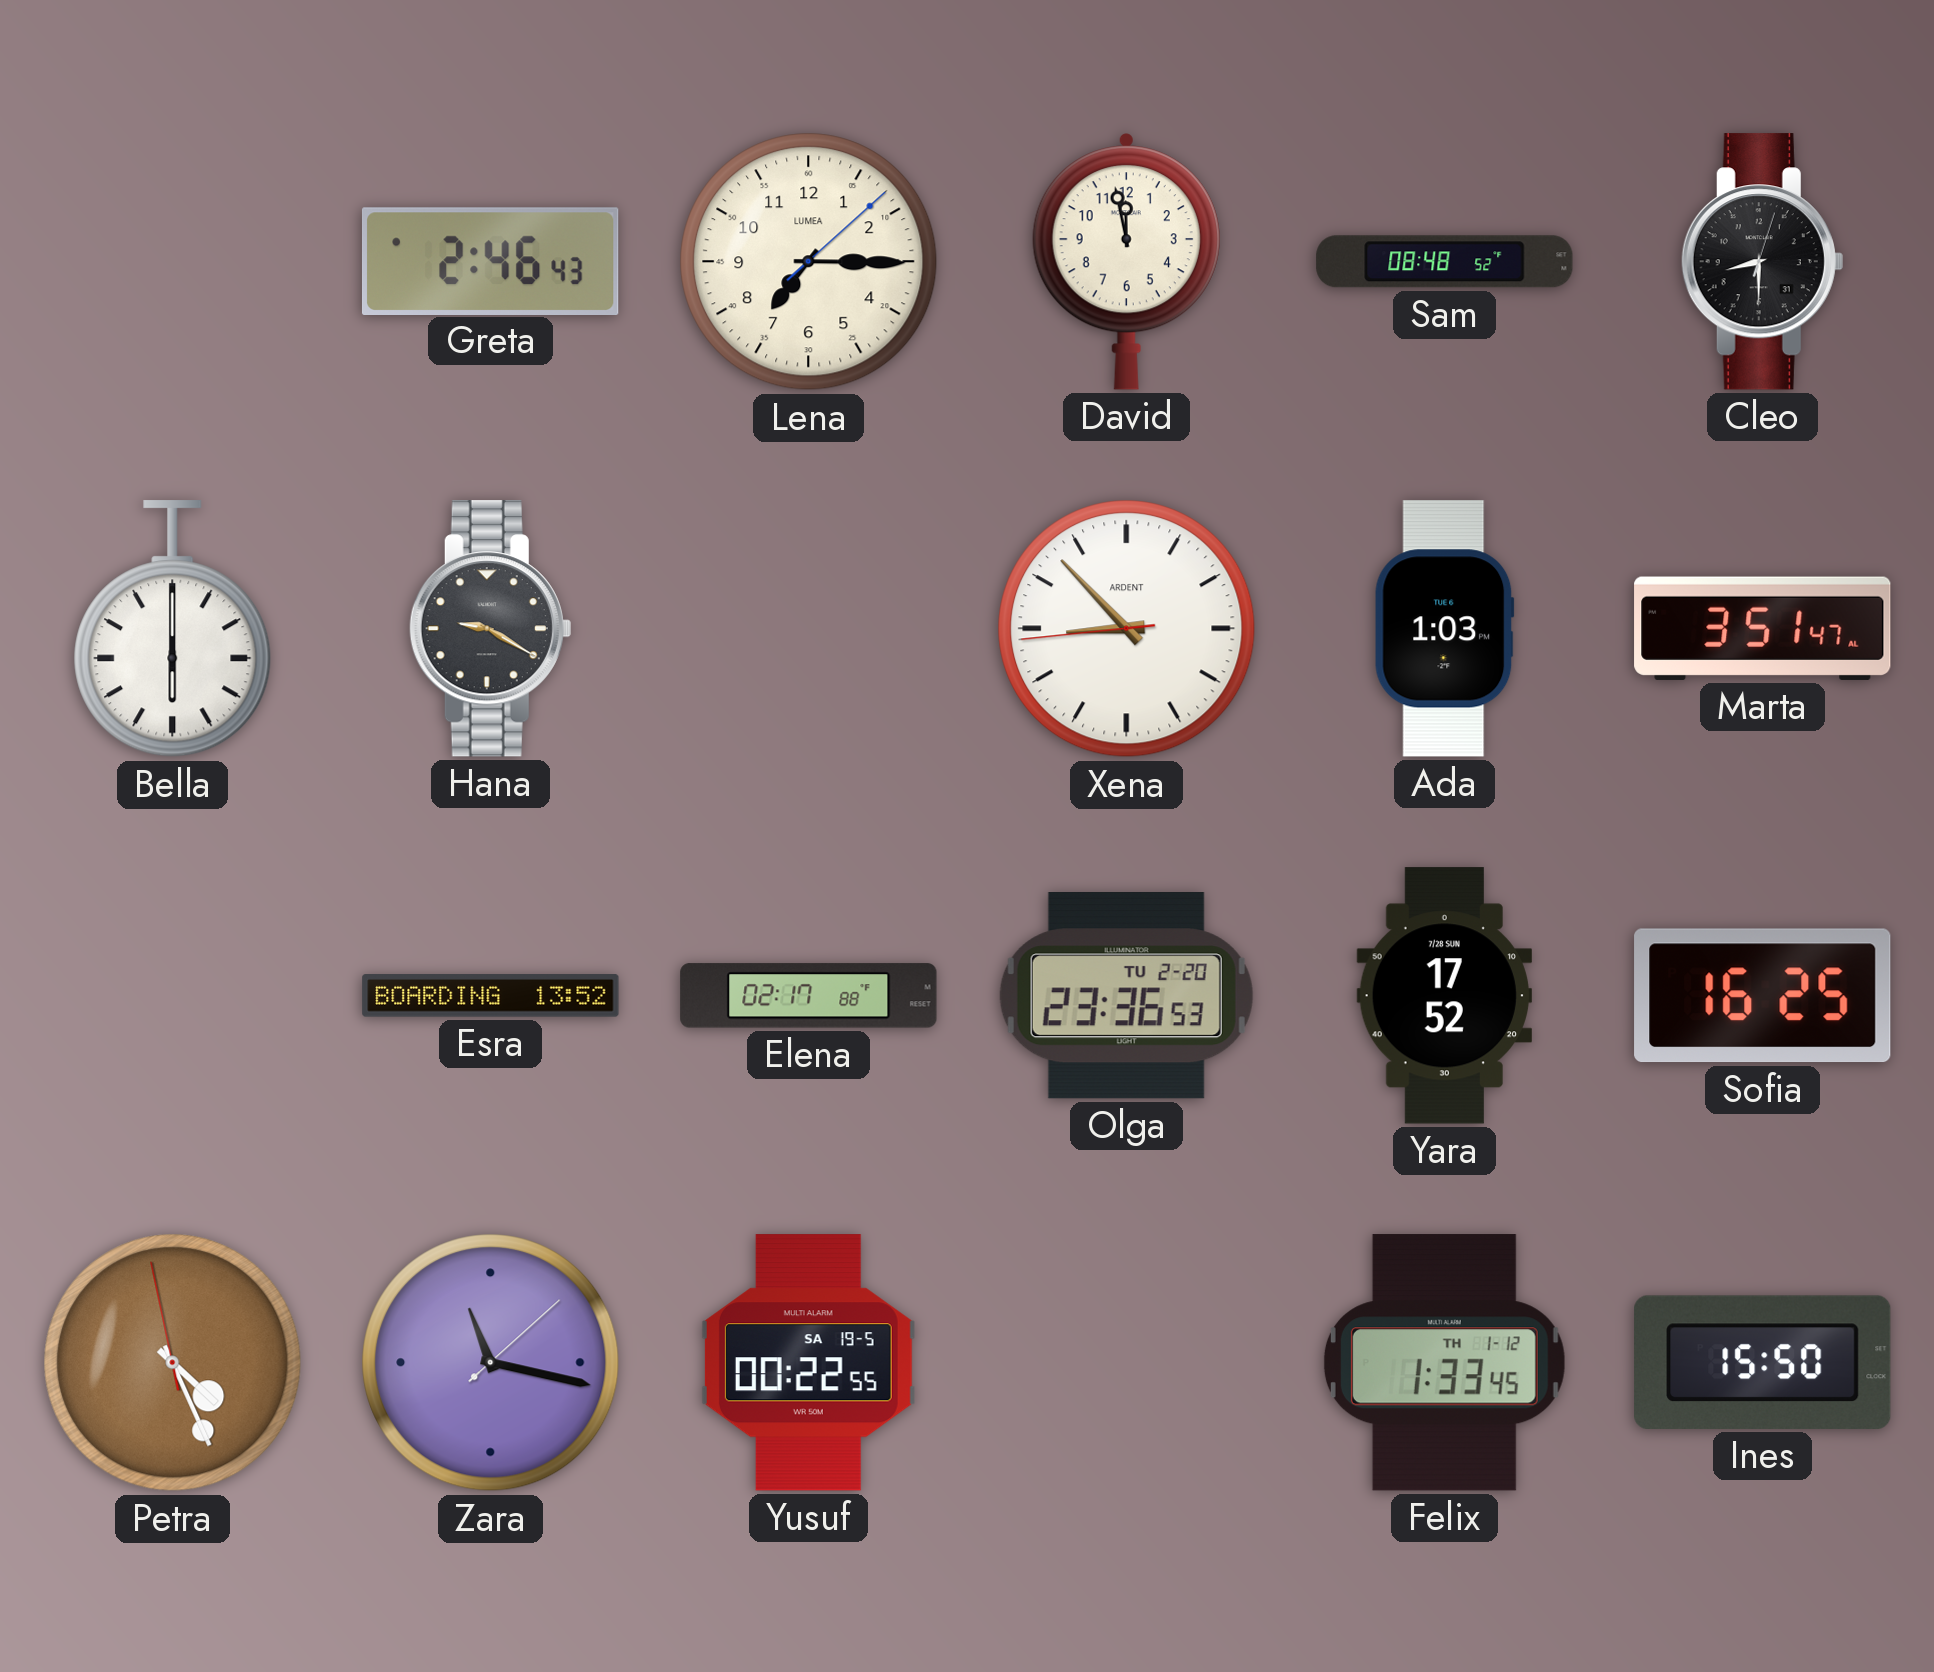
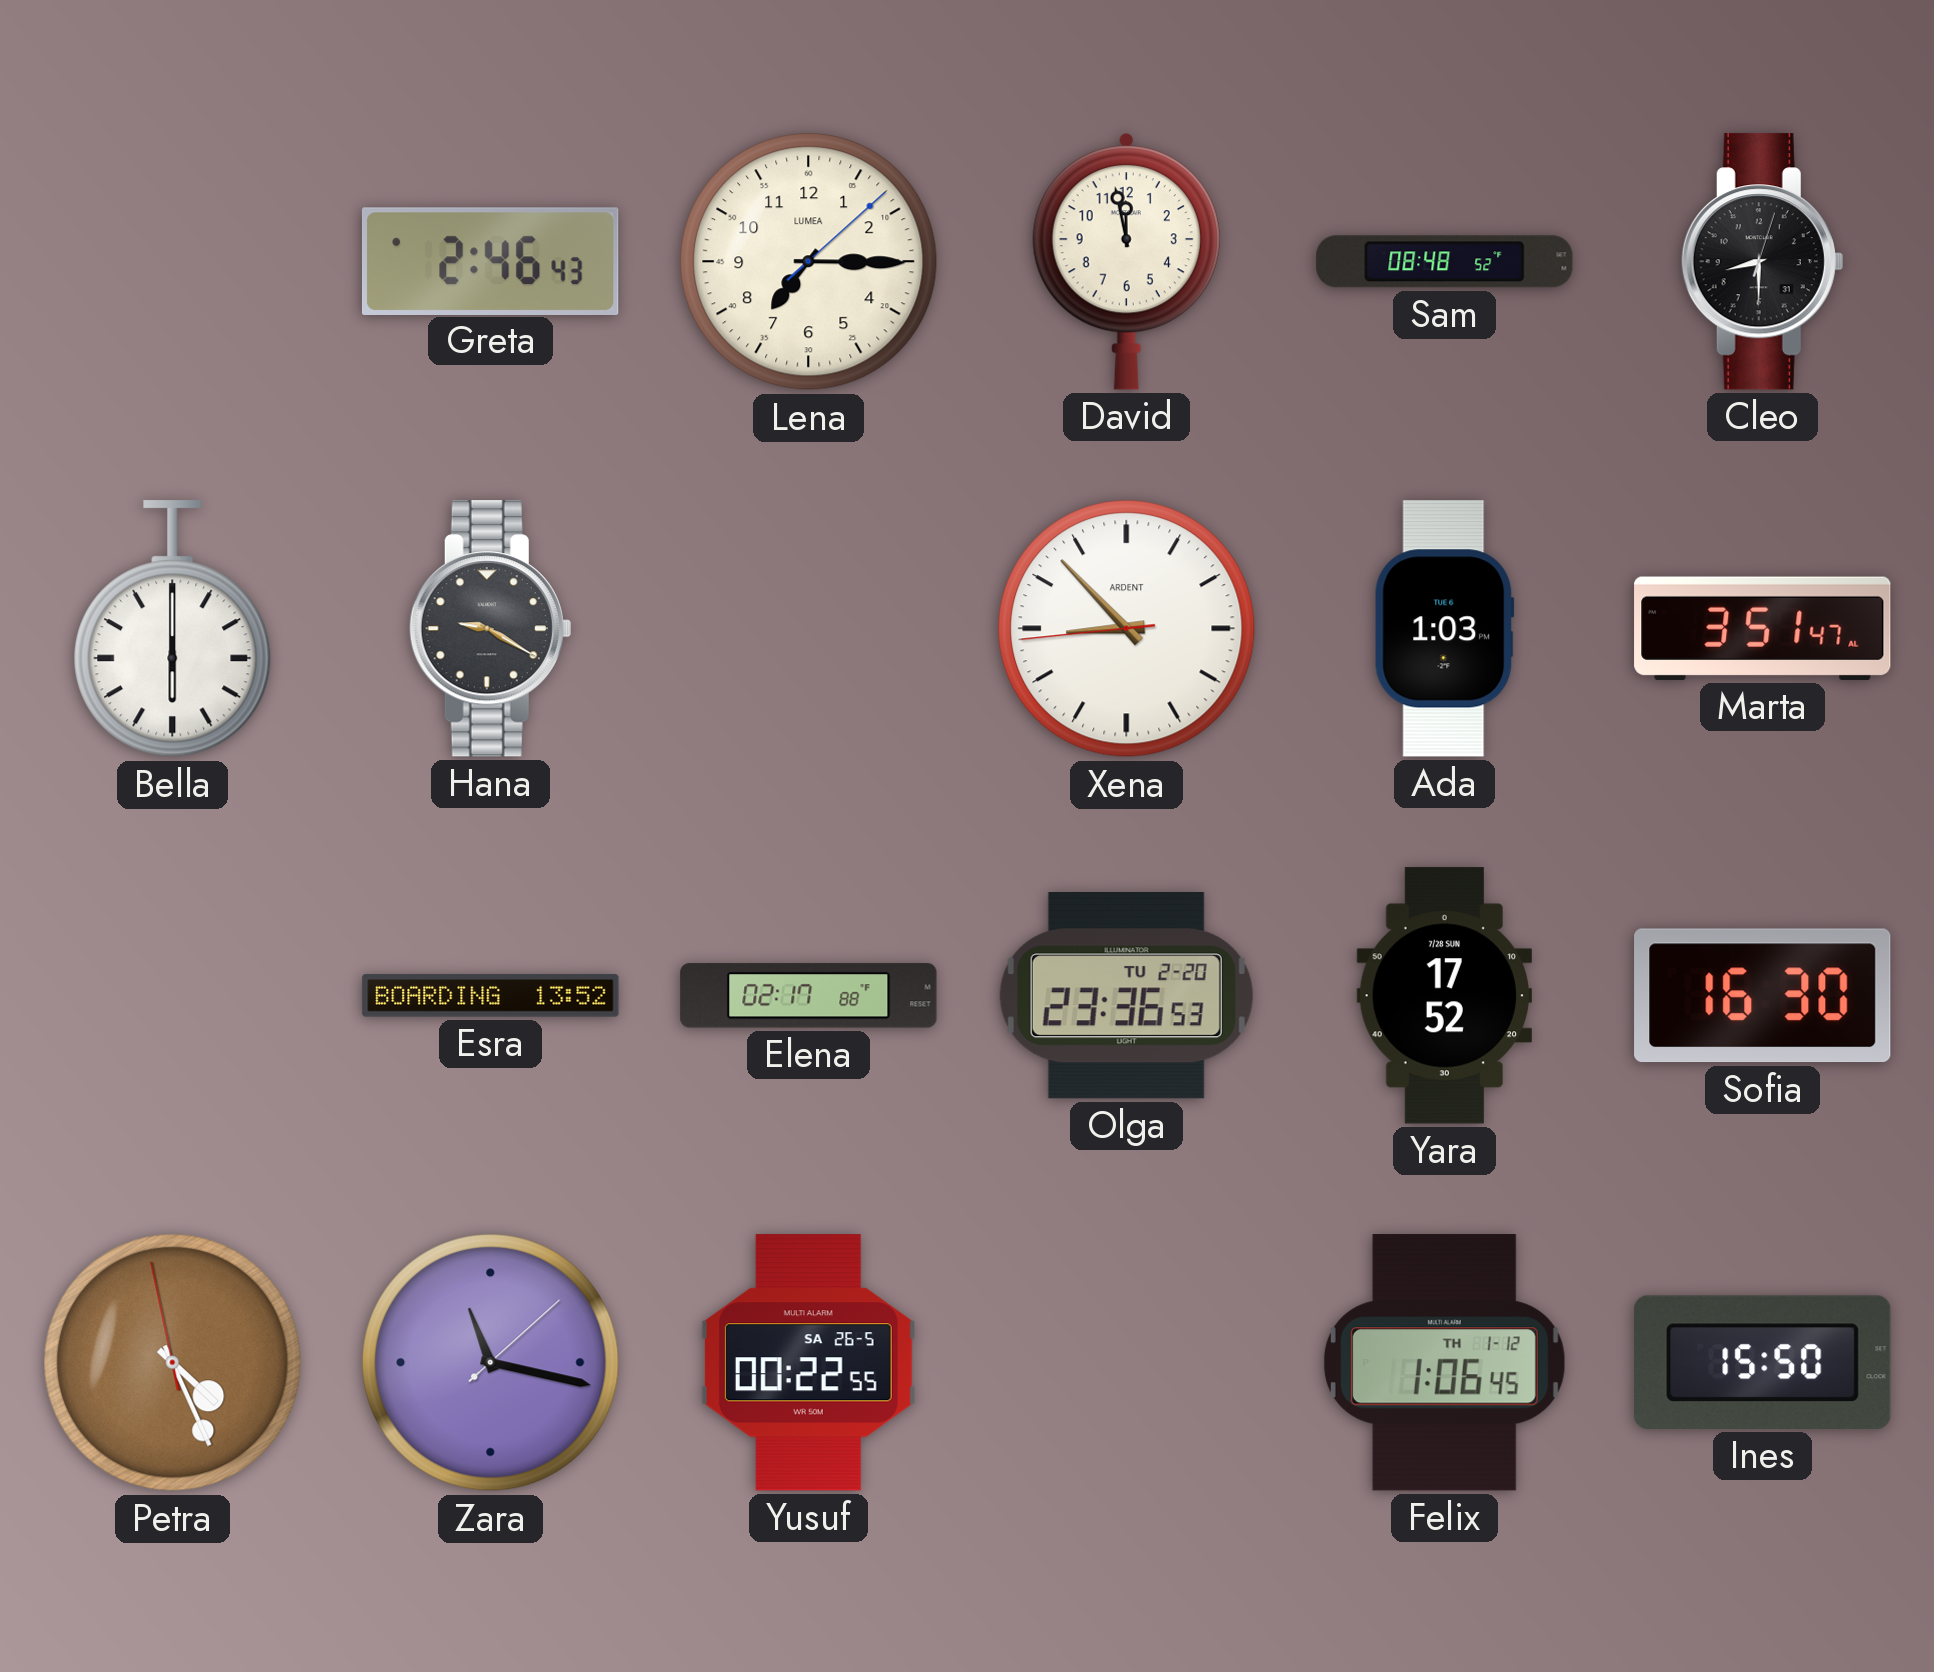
Sofia: 16:25 -> 16:30
Yusuf date: SA 19-5 -> SA 26-5
Felix: 1:33 -> 1:06
